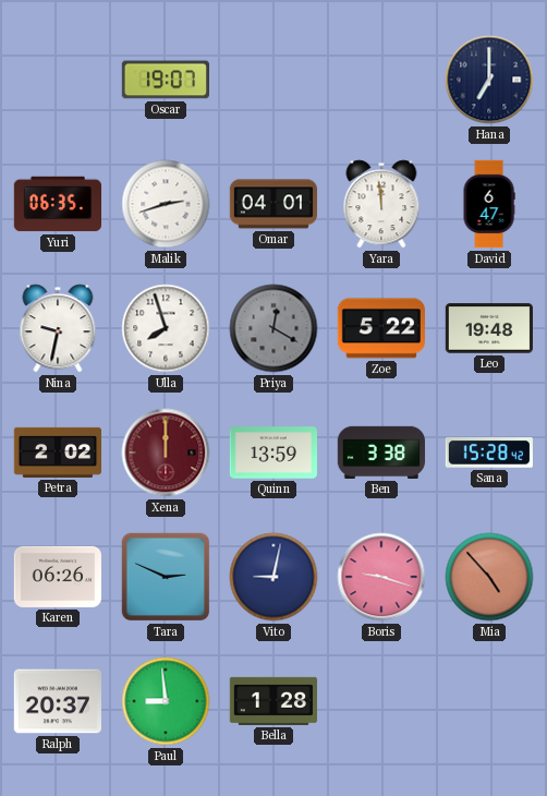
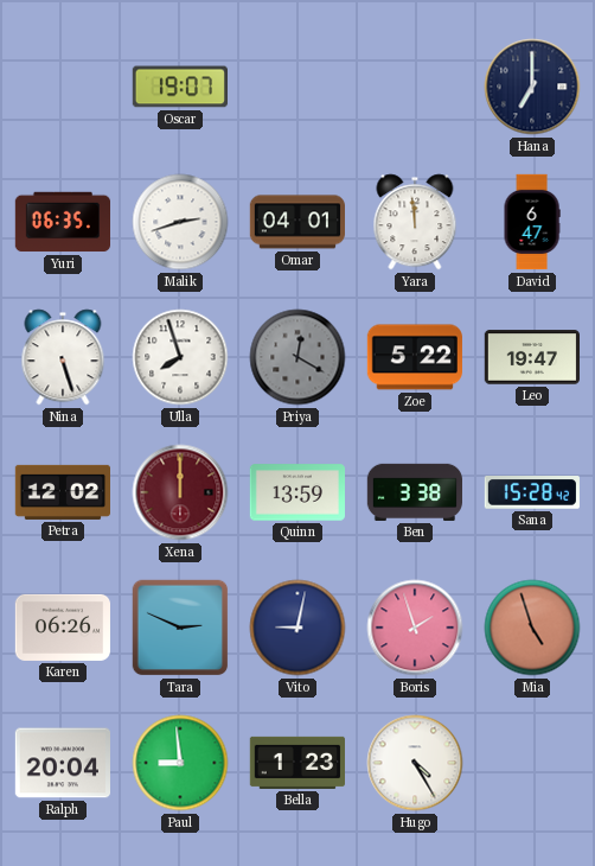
Nina: 9:32 -> 5:27
Leo: 19:48 -> 19:47
Petra: 2:02 -> 12:02
Boris: 9:18 -> 1:57
Mia: 4:53 -> 4:57
Ralph: 20:37 -> 20:04
Bella: 1:28 -> 1:23
Hugo: none -> 4:25
